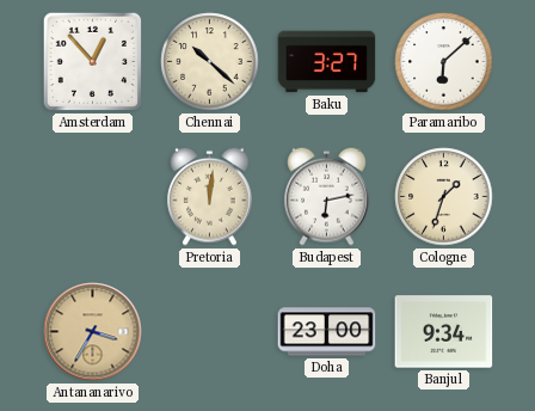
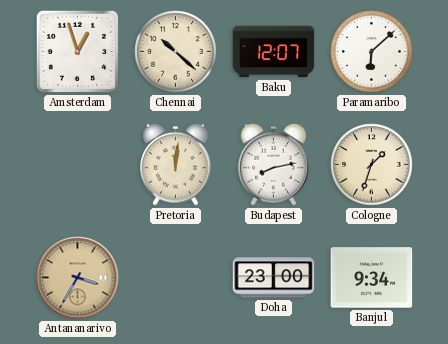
Amsterdam: 12:53 -> 12:57
Baku: 3:27 -> 12:07
Budapest: 6:13 -> 8:13
